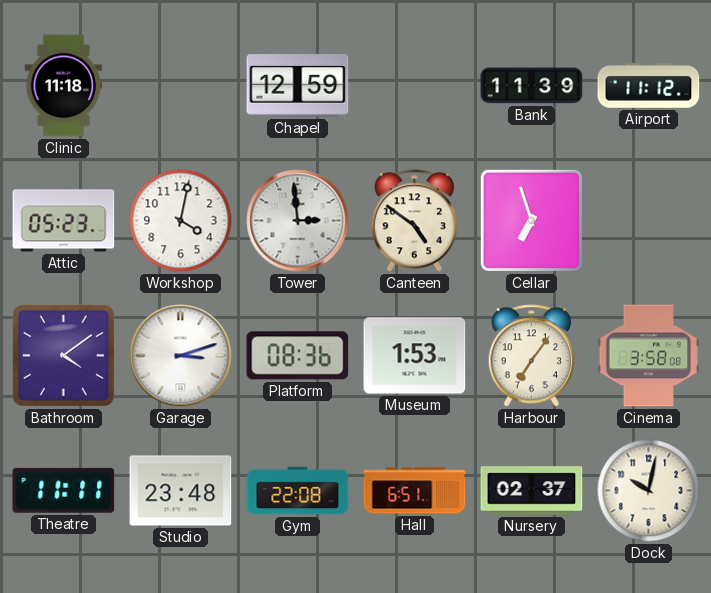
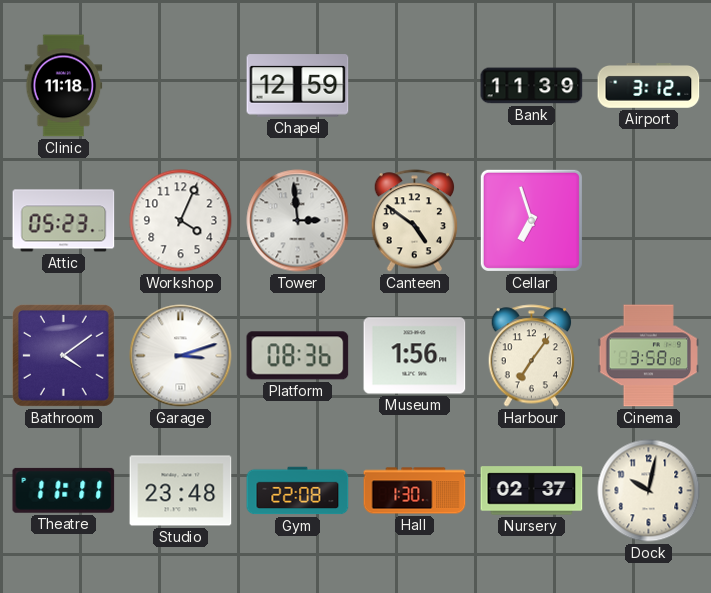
Airport: 11:12 -> 3:12
Workshop: 4:02 -> 4:04
Museum: 1:53 -> 1:56
Hall: 6:51 -> 1:30
